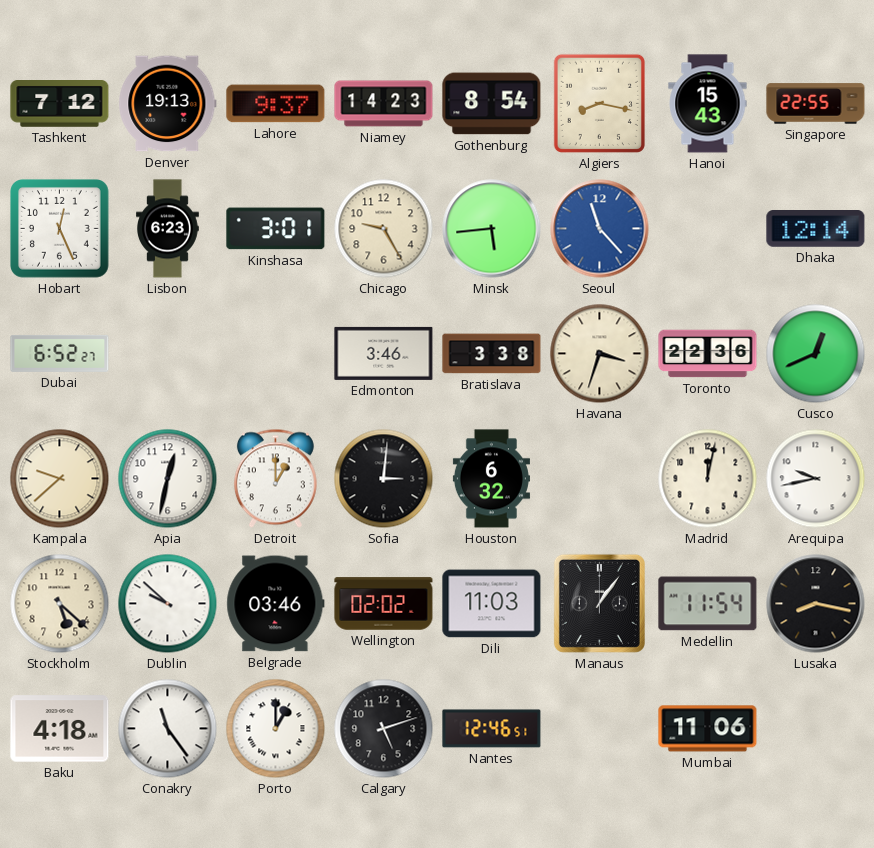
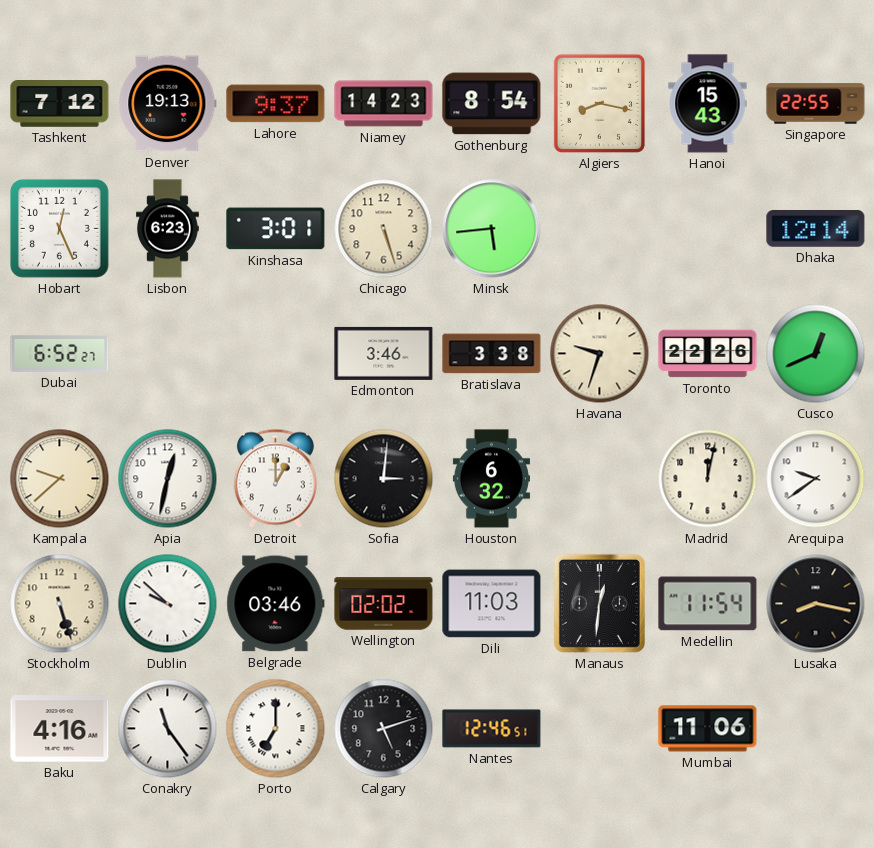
Chicago: 9:25 -> 5:27
Seoul: 11:23 -> none
Havana: 3:33 -> 9:33
Toronto: 22:36 -> 22:26
Arequipa: 9:43 -> 9:39
Stockholm: 5:22 -> 5:27
Manaus: 1:06 -> 12:31
Baku: 4:18 -> 4:16
Porto: 1:00 -> 7:00
